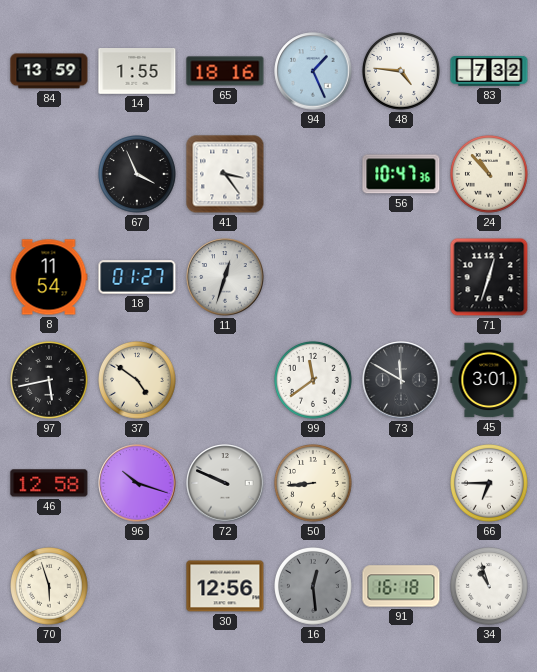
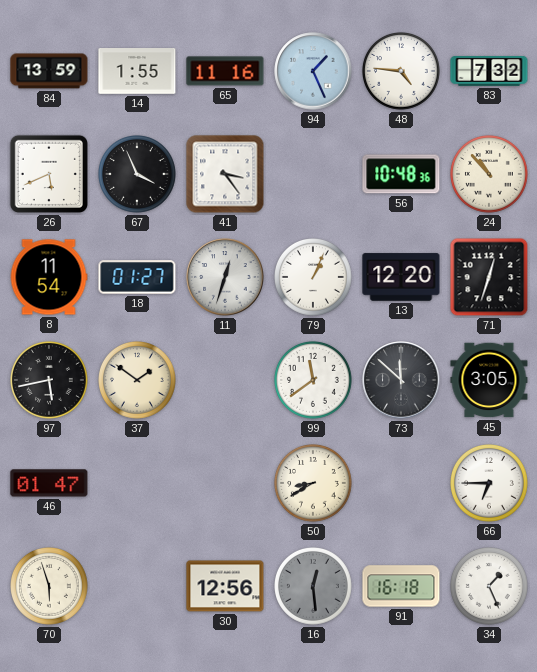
65: 18:16 -> 11:16
26: none -> 5:41
56: 10:47 -> 10:48
79: none -> 1:04
13: none -> 12:20
37: 4:51 -> 1:51
73: 11:50 -> 11:52
45: 3:01 -> 3:05
46: 12:58 -> 01:47
96: 10:18 -> none
72: 9:49 -> none
50: 8:44 -> 8:40
34: 10:57 -> 1:26
